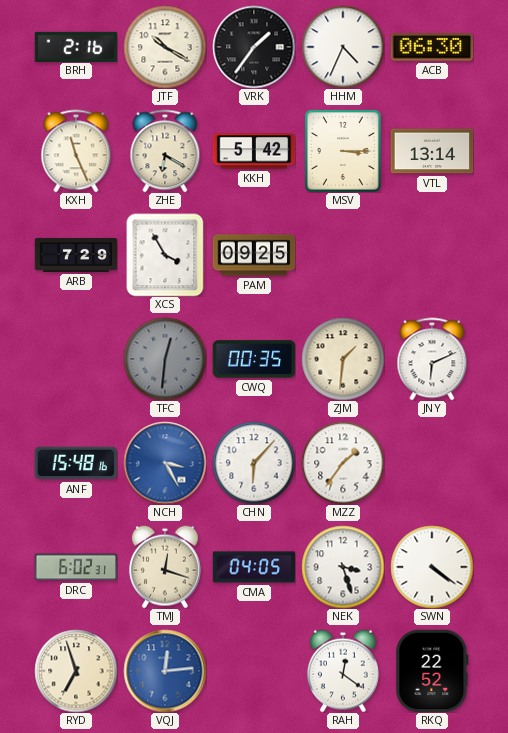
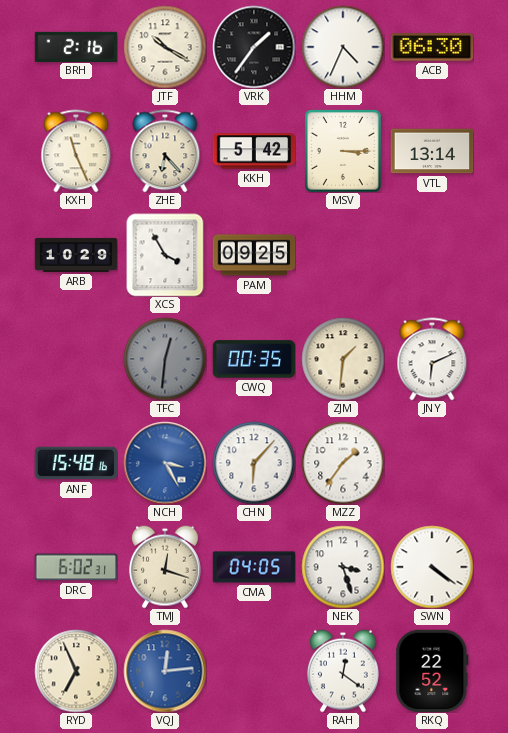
ZHE: 6:20 -> 6:23
ARB: 7:29 -> 10:29
RYD: 6:57 -> 6:56
